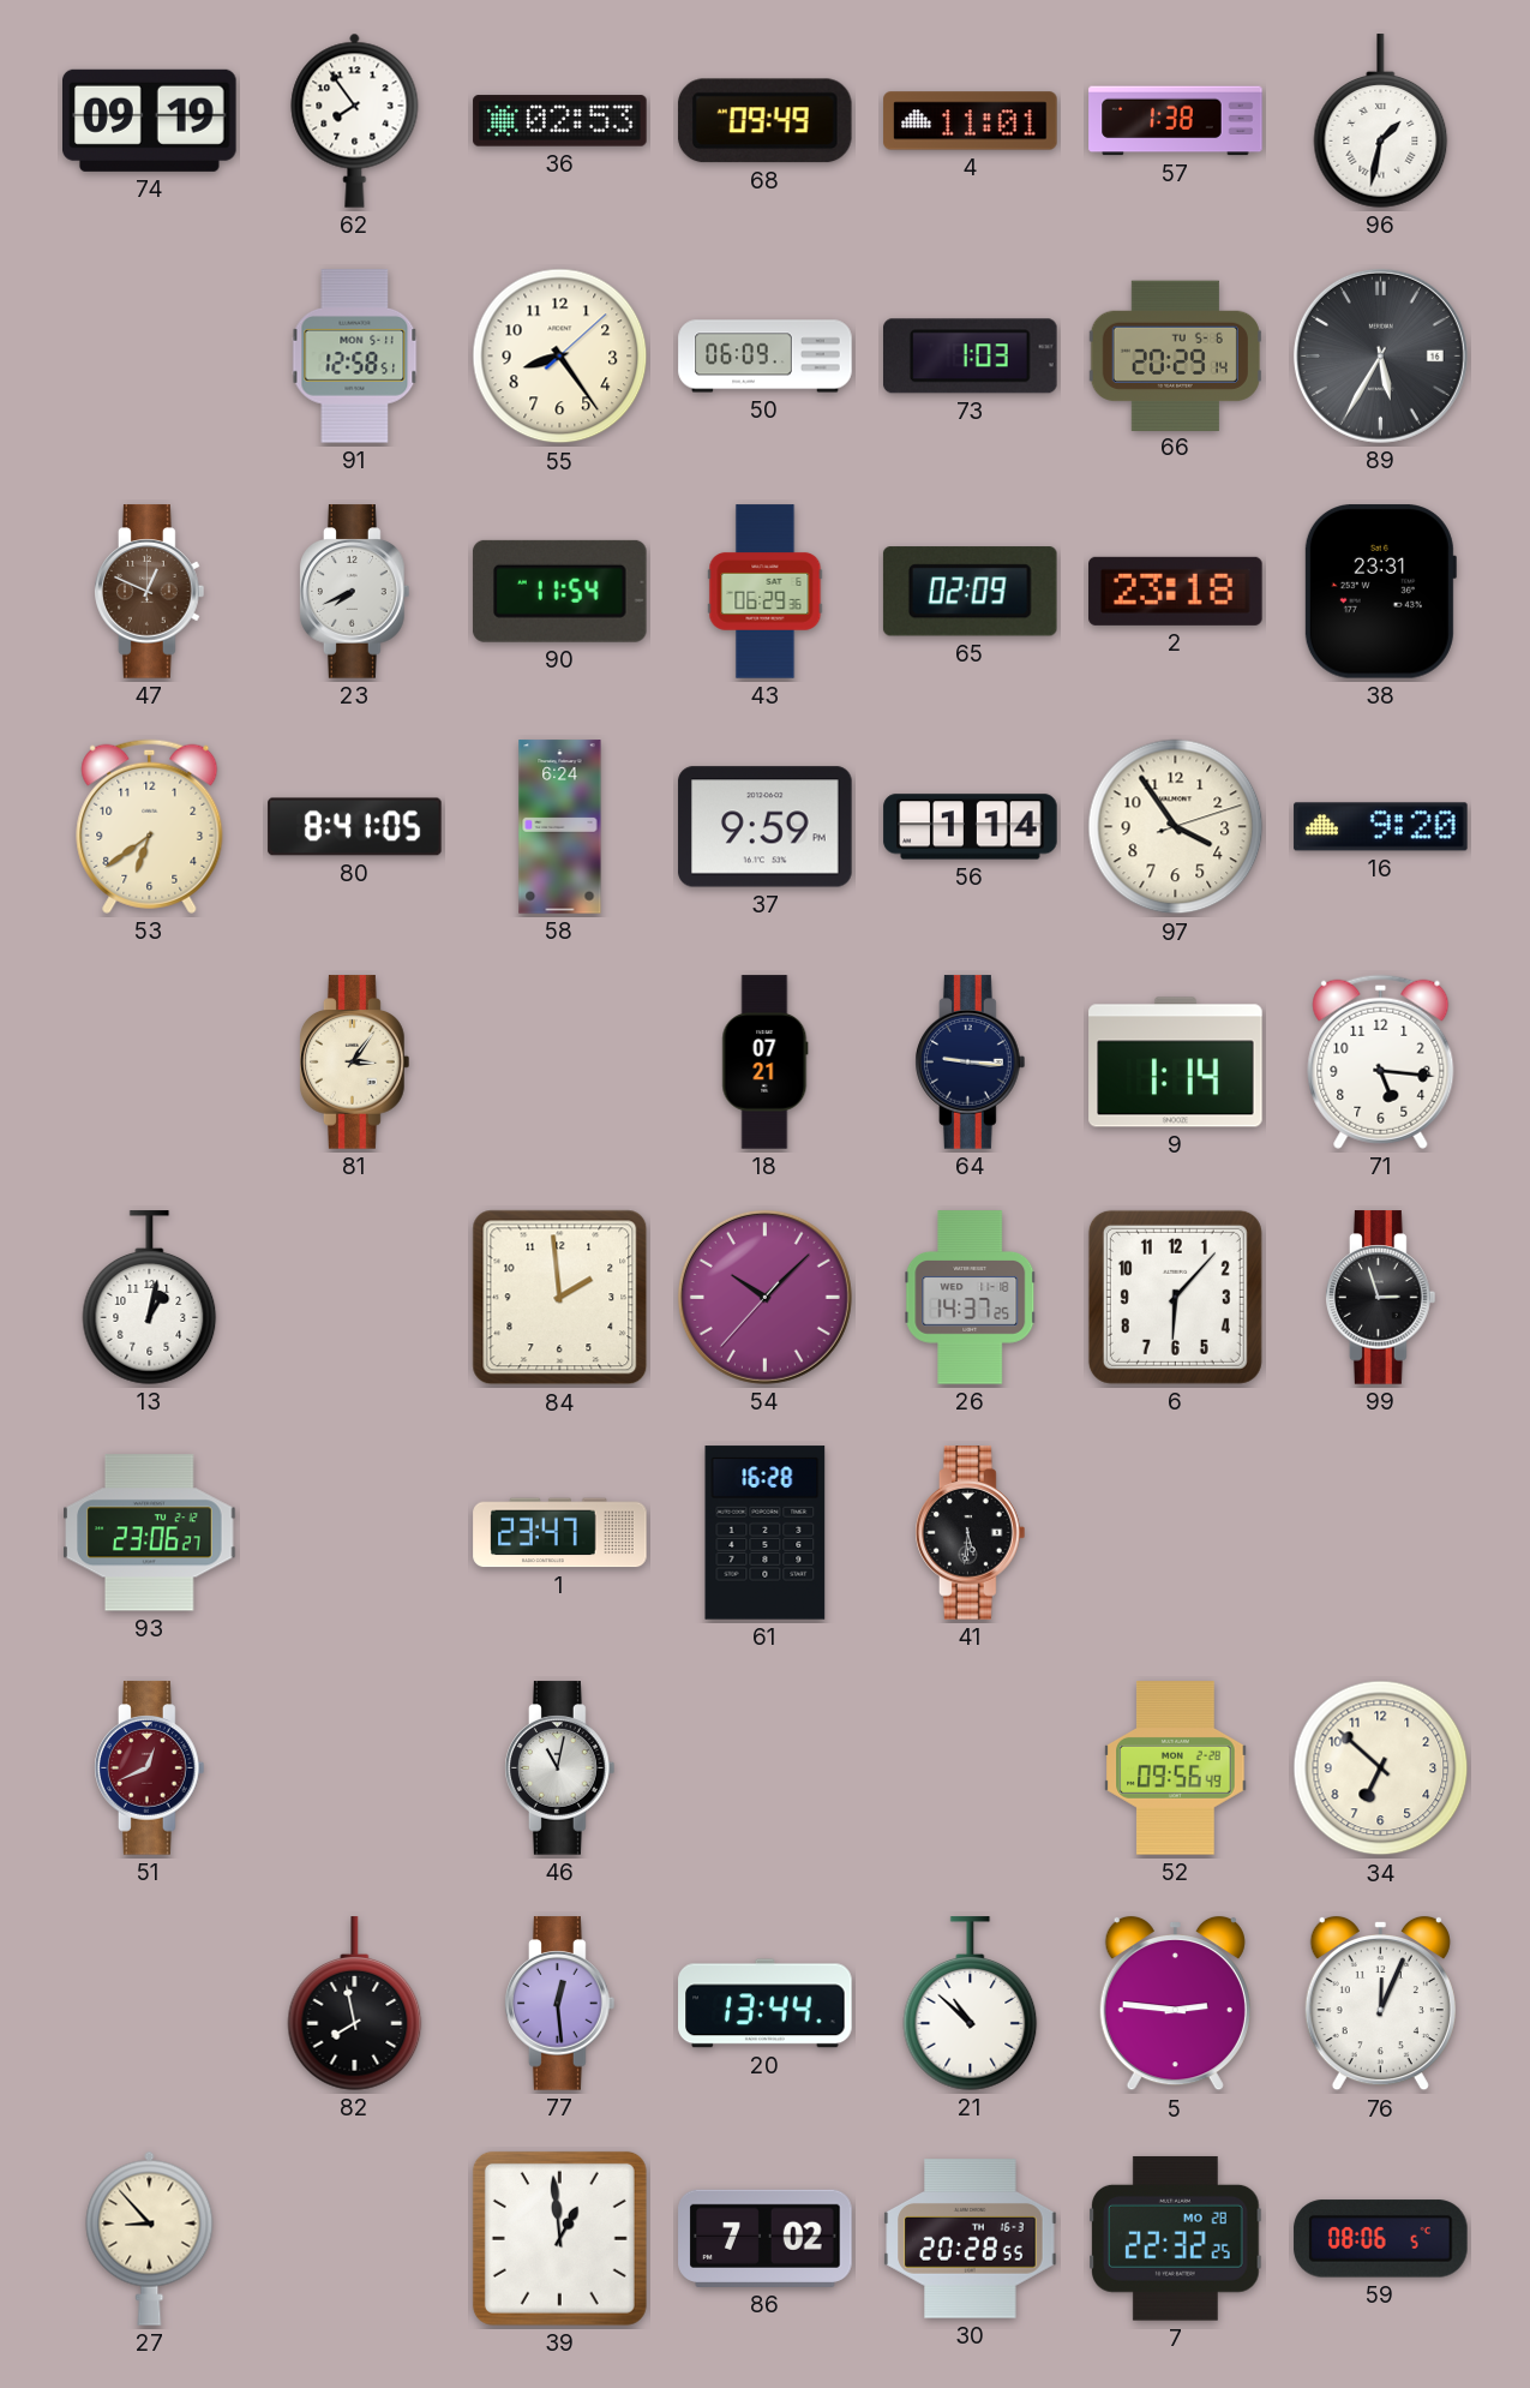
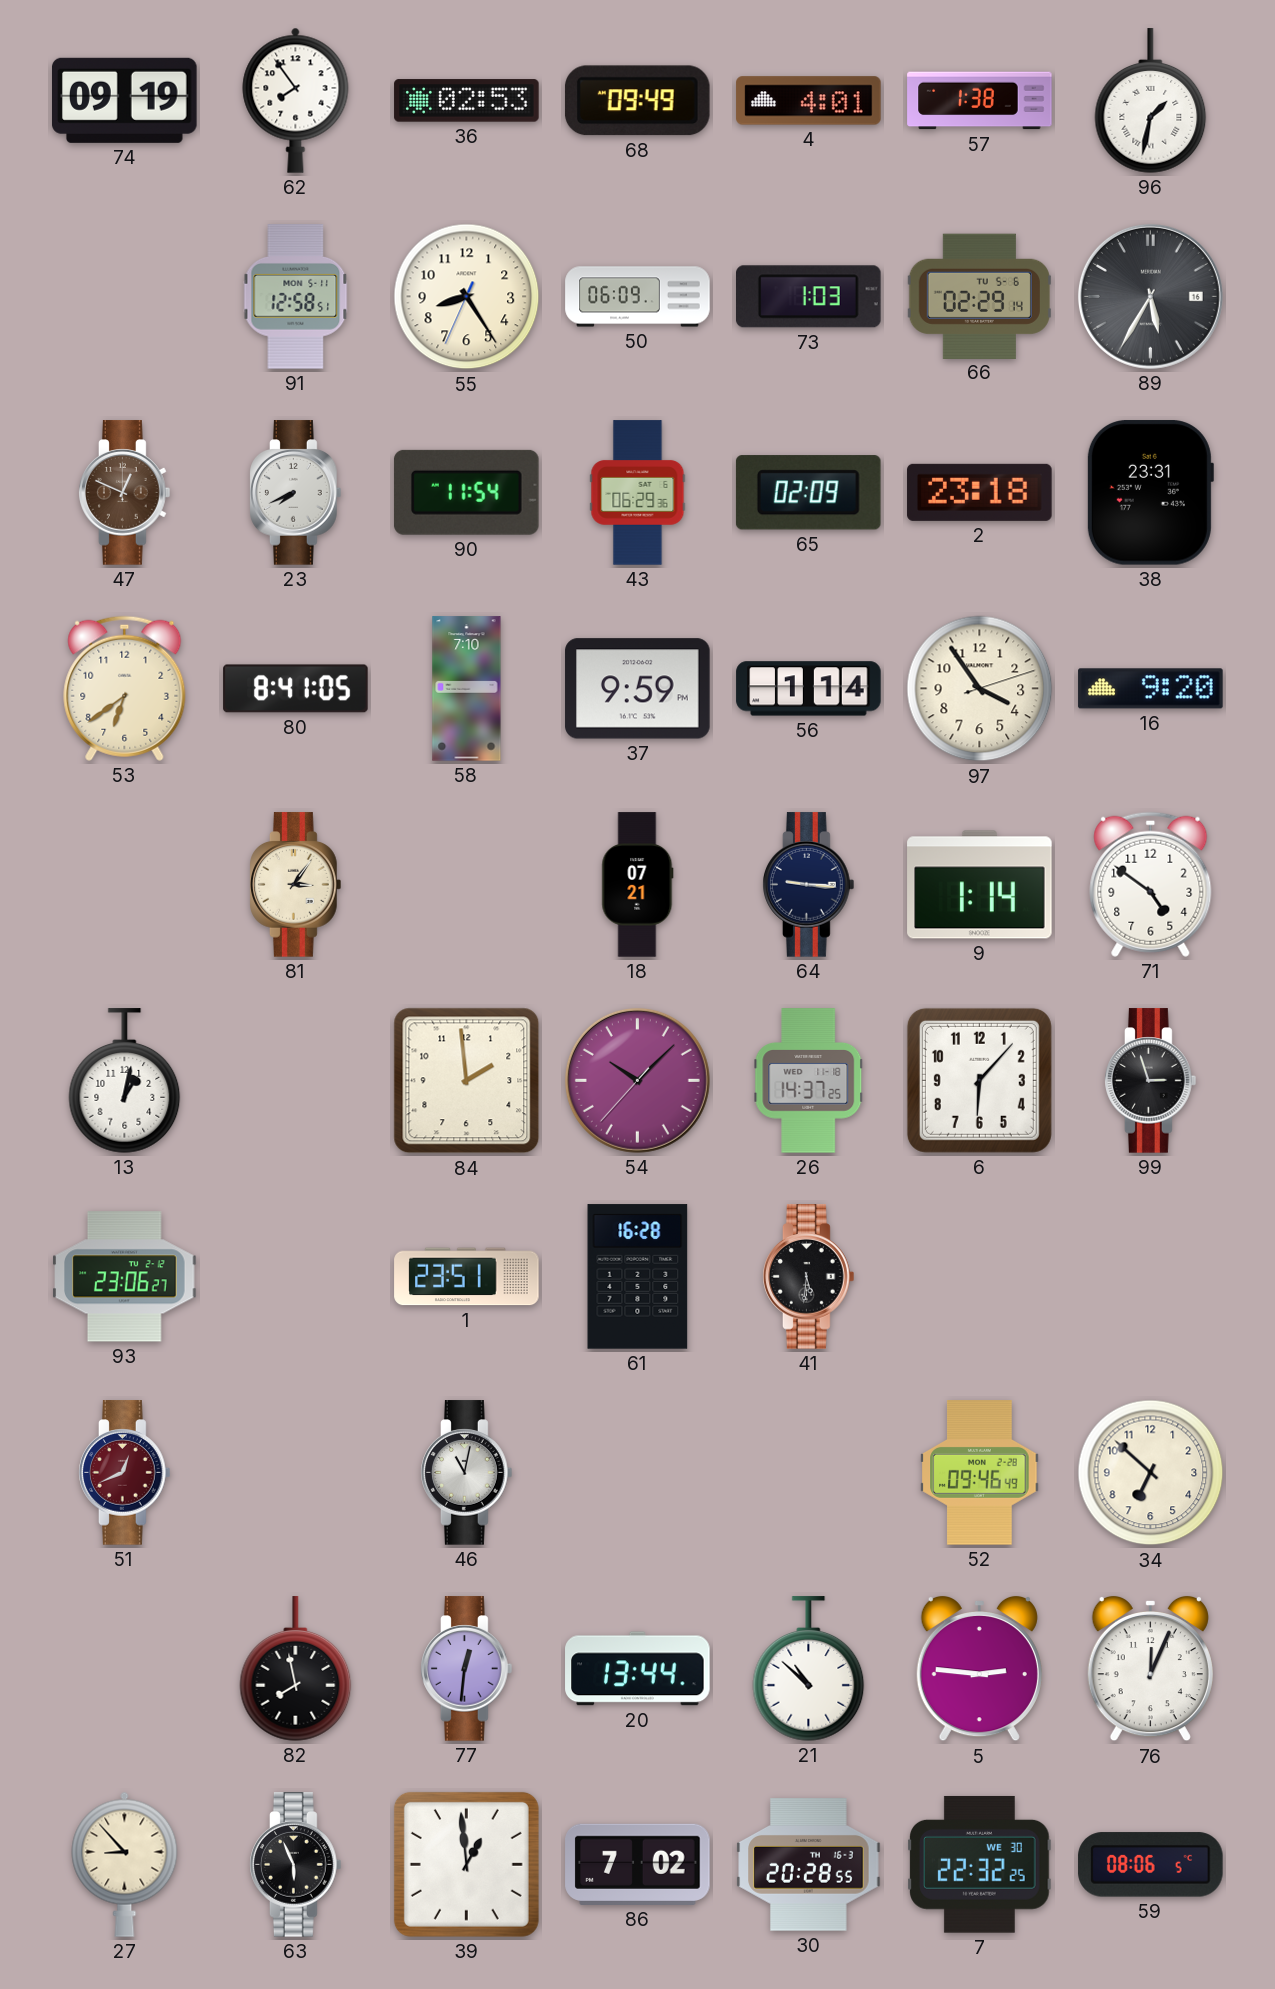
4: 11:01 -> 4:01
55: 8:24:08 -> 8:24:34
66: 20:29 -> 02:29
58: 6:24 -> 7:10
71: 5:16 -> 4:51
1: 23:47 -> 23:51
52: 09:56 -> 09:46
77: 12:29 -> 12:31
63: none -> 5:56
7 date: MO 28 -> WE 30
